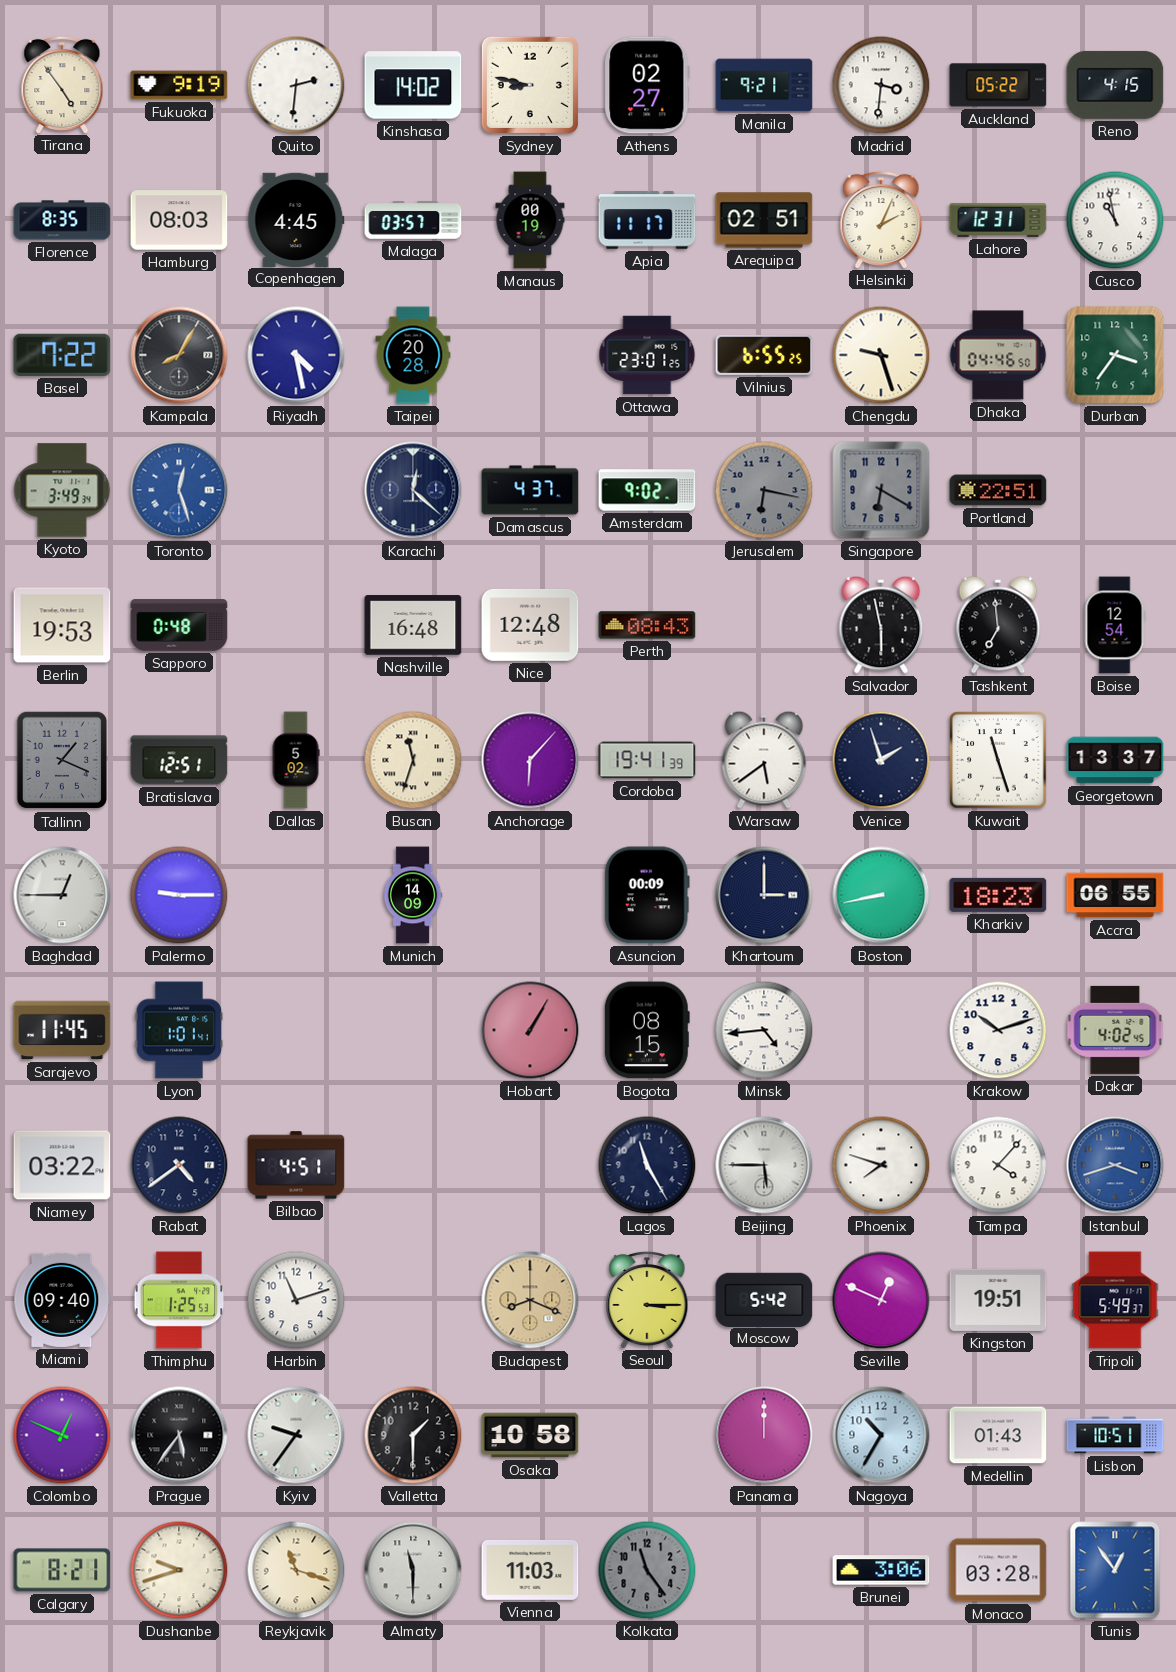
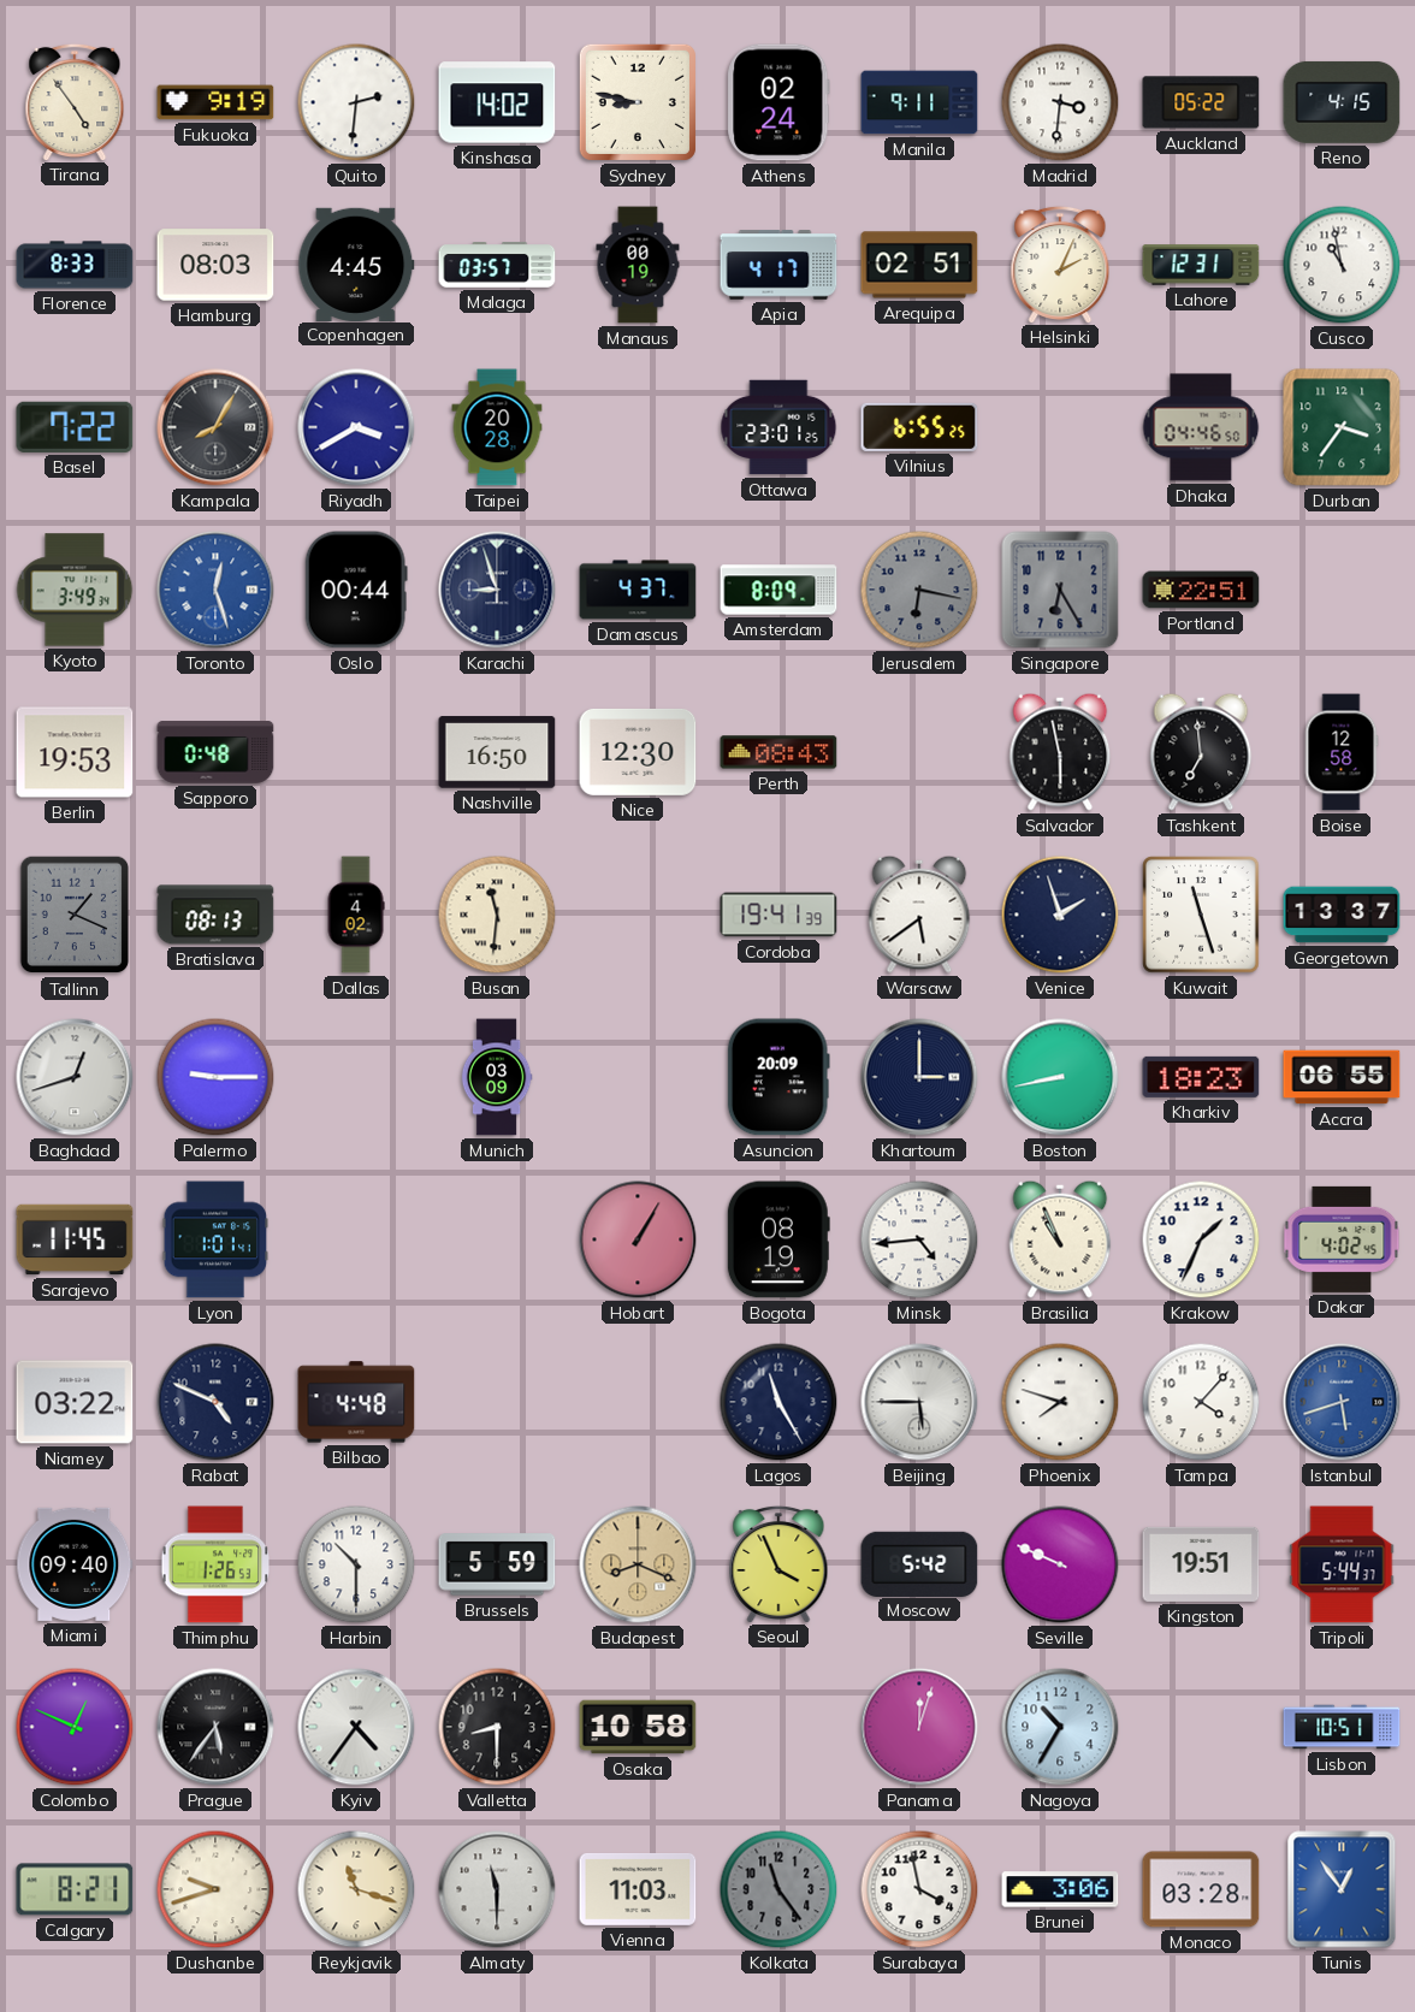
Athens: 02:27 -> 02:24
Manila: 9:21 -> 9:11
Florence: 8:35 -> 8:33
Apia: 11:17 -> 4:17
Riyadh: 4:28 -> 3:40
Chengdu: 9:27 -> none
Oslo: none -> 00:44
Karachi: 12:22 -> 8:57
Amsterdam: 9:02 -> 8:09
Singapore: 6:20 -> 6:25
Nashville: 16:48 -> 16:50
Nice: 12:48 -> 12:30
Boise: 12:54 -> 12:58
Bratislava: 12:51 -> 08:13
Dallas: 5:02 -> 4:02
Busan: 11:33 -> 11:31
Anchorage: 6:07 -> none
Baghdad: 12:45 -> 12:42
Munich: 14:09 -> 03:09
Asuncion: 00:09 -> 20:09
Bogota: 08:15 -> 08:19
Brasilia: none -> 10:56
Krakow: 10:12 -> 1:34
Rabat: 4:39 -> 4:49
Bilbao: 4:51 -> 4:48
Istanbul: 3:42 -> 5:42
Thimphu: 1:25 -> 1:26
Harbin: 11:12 -> 10:30
Brussels: none -> 5:59
Seoul: 3:15 -> 3:56
Seville: 12:49 -> 9:49
Tripoli: 5:49 -> 5:44
Kyiv: 9:36 -> 4:36
Valletta: 1:30 -> 8:30
Panama: 12:00 -> 12:03
Medellin: 01:43 -> none
Surabaya: none -> 3:58
